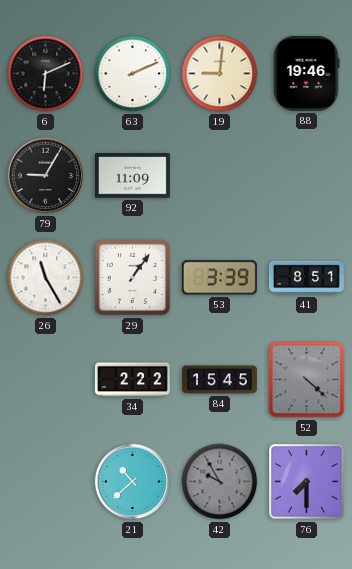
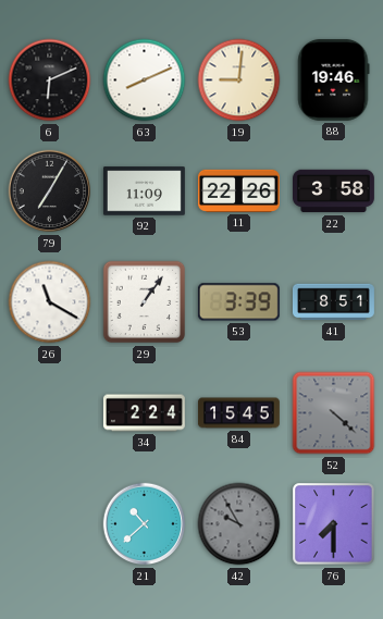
63: 2:11 -> 8:11
79: 9:05 -> 7:05
11: none -> 22:26
22: none -> 3:58
26: 11:25 -> 11:20
34: 2:22 -> 2:24
